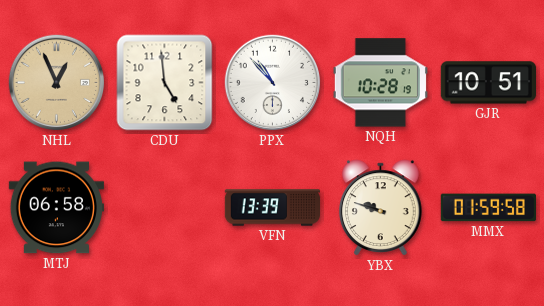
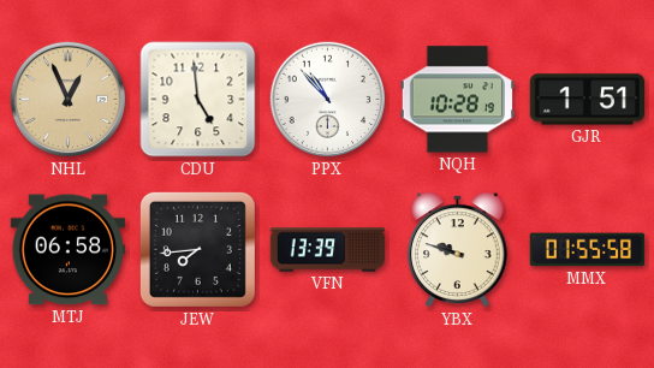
GJR: 10:51 -> 1:51
JEW: none -> 7:44
MMX: 01:59 -> 01:55
